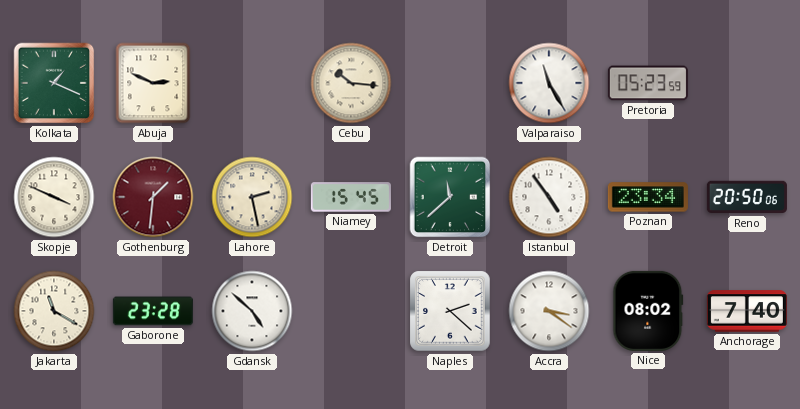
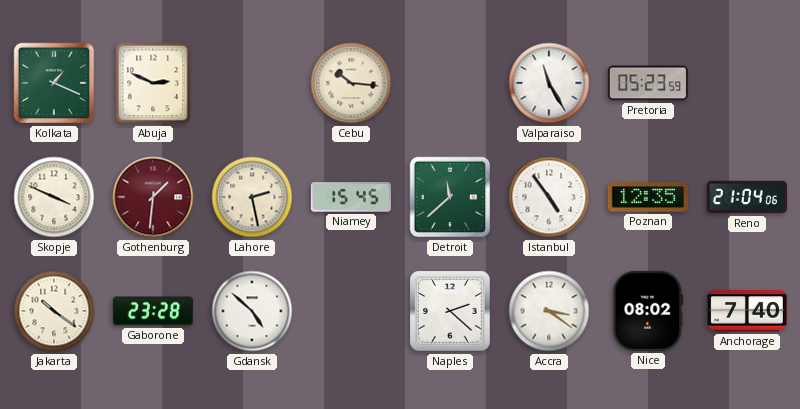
Poznan: 23:34 -> 12:35
Reno: 20:50 -> 21:04
Jakarta: 11:20 -> 10:21
